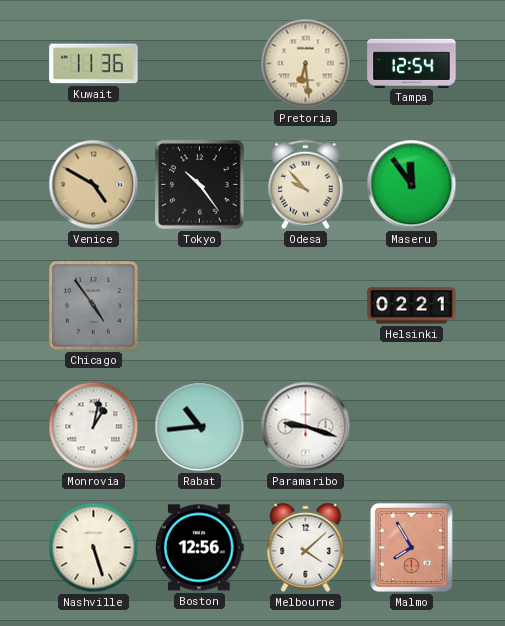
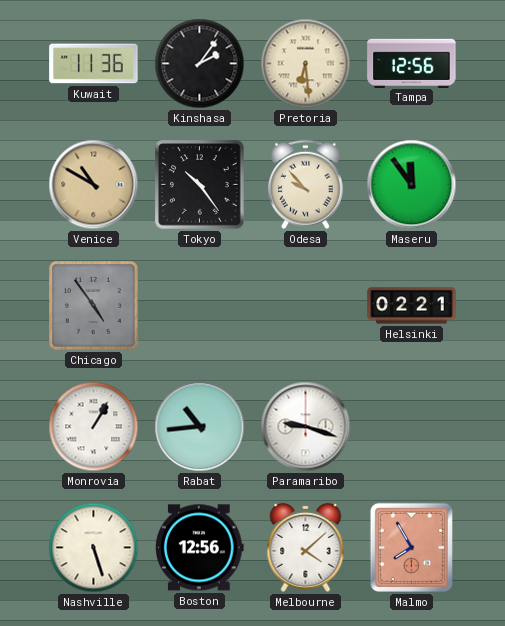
Kinshasa: none -> 2:06
Tampa: 12:54 -> 12:56
Venice: 4:50 -> 10:50
Monrovia: 1:02 -> 1:05
